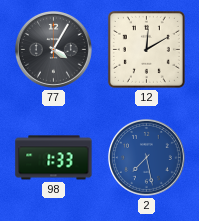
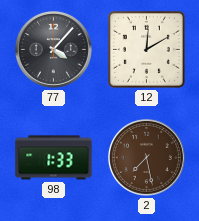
77: 4:05 -> 4:07
2 dial: blue -> brown
